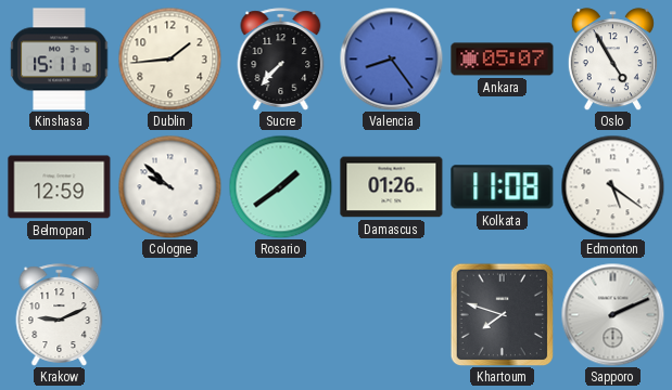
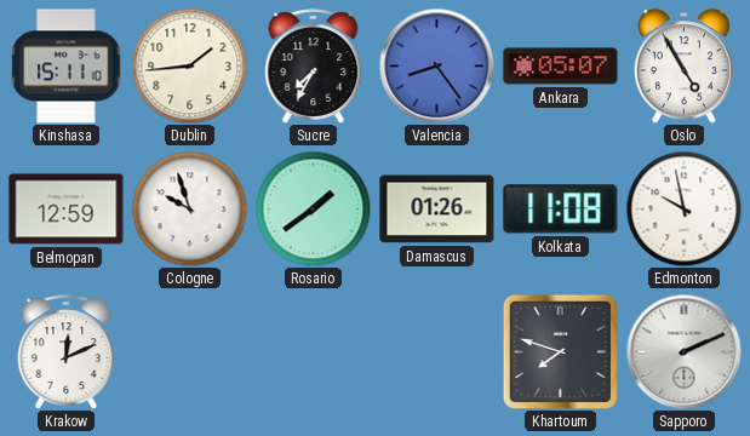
Sucre: 7:37 -> 7:35
Cologne: 9:52 -> 9:57
Edmonton: 5:21 -> 9:58
Krakow: 9:11 -> 12:11
